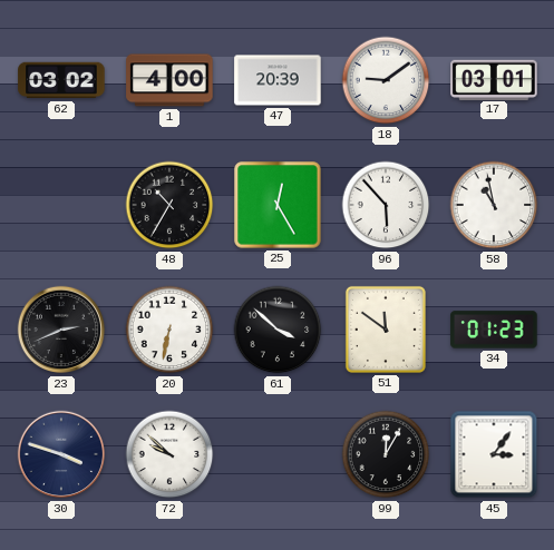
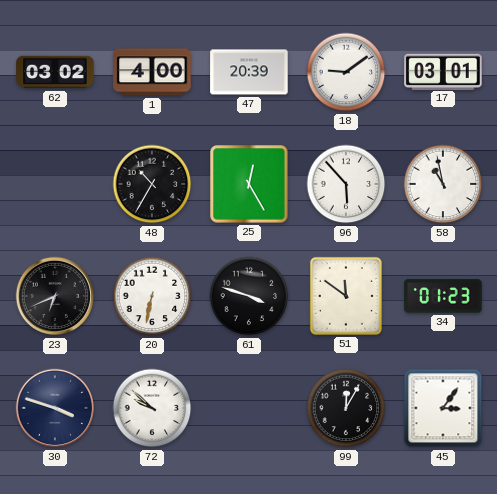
23: 2:41 -> 6:41
61: 3:52 -> 3:48
